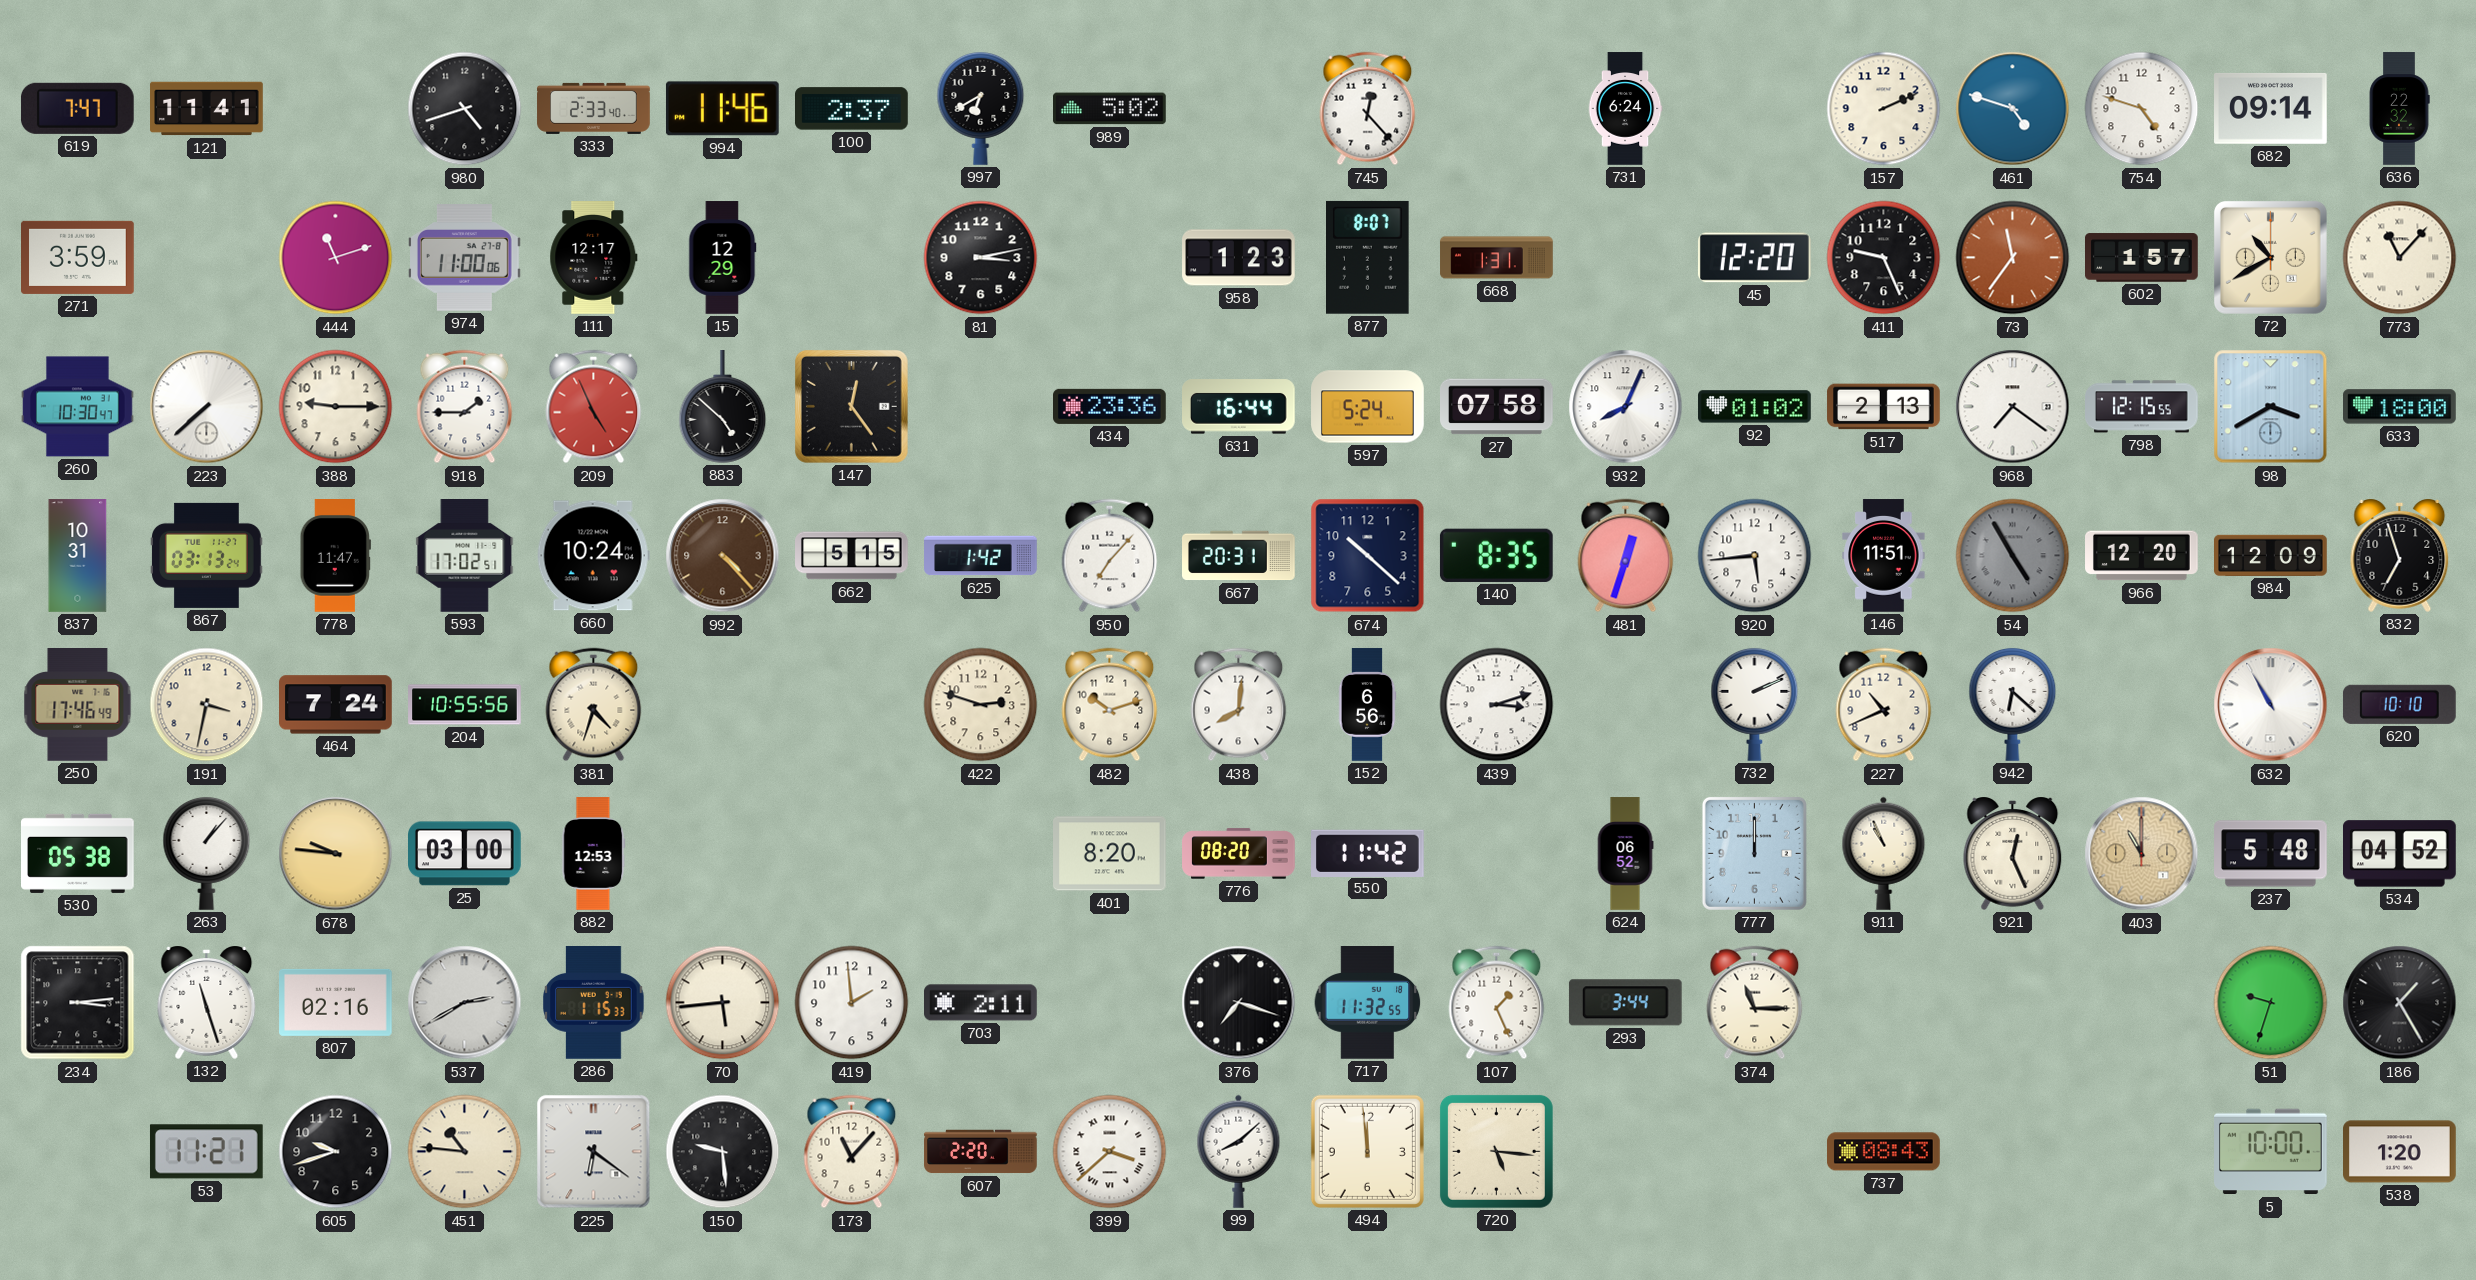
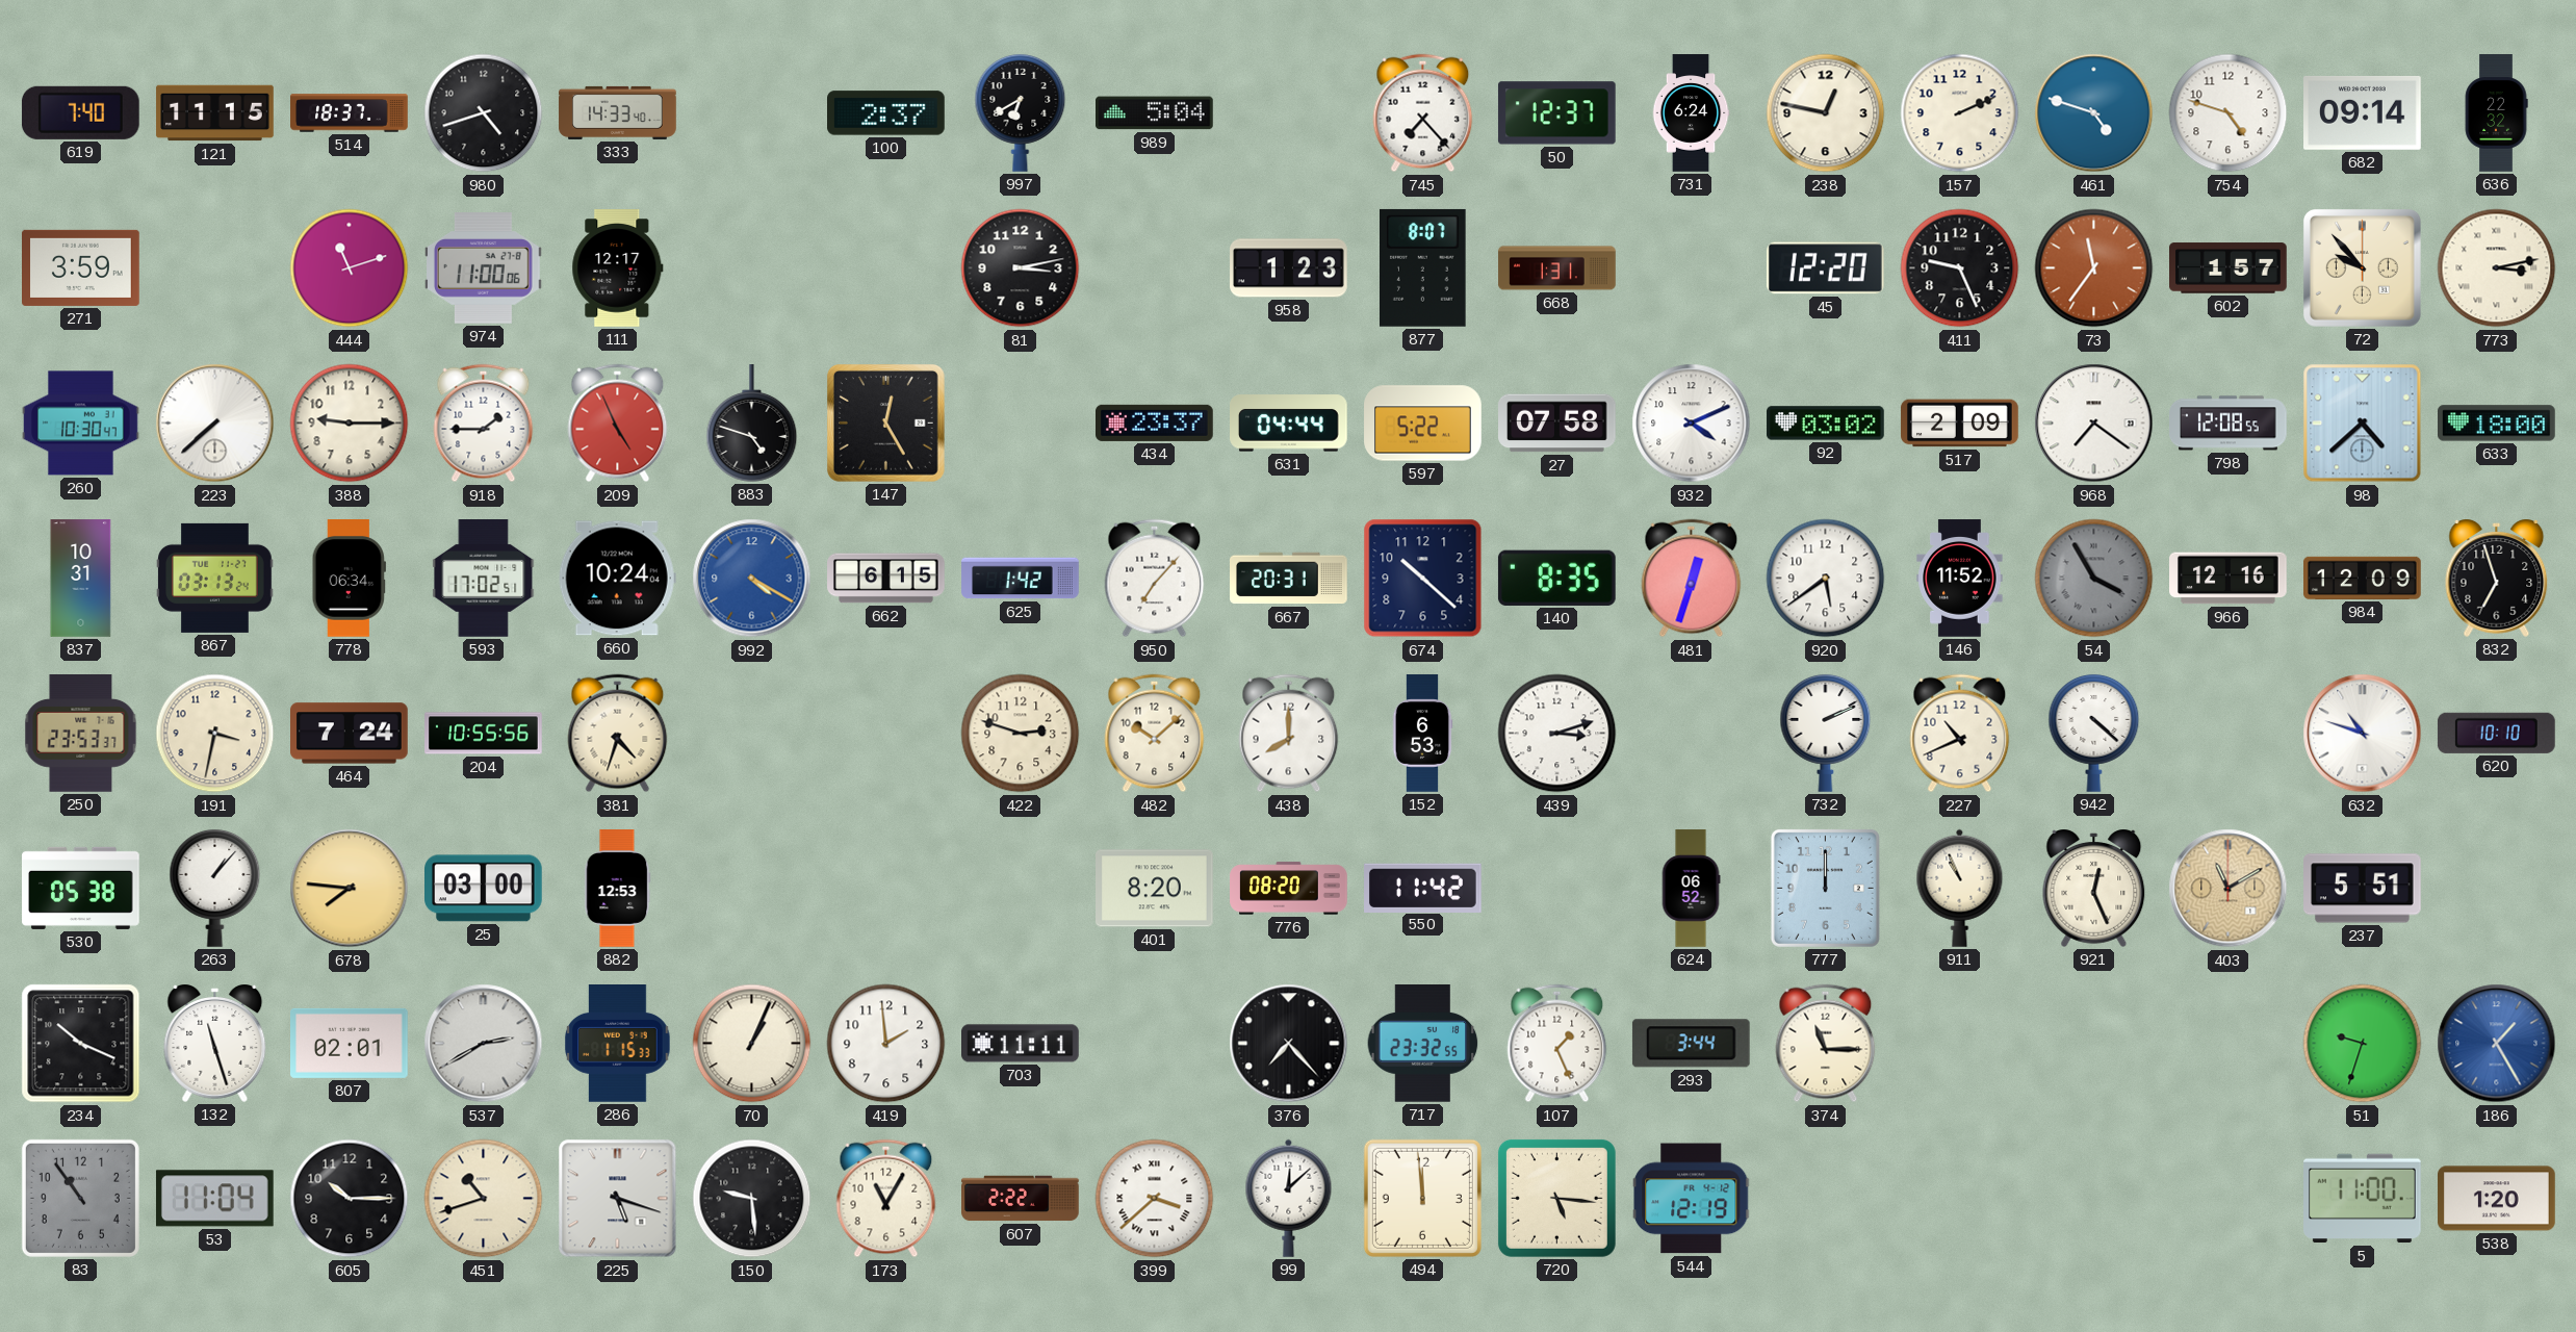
619: 7:47 -> 7:40
121: 11:41 -> 11:15
514: none -> 18:37
333: 2:33 -> 14:33
994: 11:46 -> none
989: 5:02 -> 5:04
745: 12:23 -> 7:23
50: none -> 12:37
238: none -> 12:47
15: 12:29 -> none
72: 10:40 -> 9:53
773: 11:07 -> 3:13
883: 4:52 -> 4:48
147: 12:24 -> 12:25
434: 23:36 -> 23:37
631: 16:44 -> 04:44
597: 5:24 -> 5:22
932: 8:04 -> 4:11
92: 01:02 -> 03:02
517: 2:13 -> 2:09
798: 12:15 -> 12:08
98: 3:40 -> 4:38
778: 11:47 -> 06:34
992: 4:23 -> 4:20
992 dial: brown -> blue
662: 5:15 -> 6:15
920: 5:44 -> 5:39
146: 11:51 -> 11:52
54: 4:55 -> 3:55
966: 12:20 -> 12:16
250: 17:46 -> 23:53
482: 10:12 -> 10:08
438: 8:01 -> 8:00
152: 6:56 -> 6:53
942: 6:22 -> 4:22
632: 10:55 -> 10:48
678: 9:46 -> 7:46
403: 11:00 -> 11:10
237: 5:48 -> 5:51
534: 04:52 -> none
234: 3:14 -> 10:19
807: 02:16 -> 02:01
70: 5:44 -> 1:04
703: 2:11 -> 11:11
376: 7:18 -> 7:23
717: 11:32 -> 23:32
186 dial: black -> blue
83: none -> 10:54
53: 11:21 -> 11:04
605: 9:42 -> 10:15
451: 10:46 -> 10:42
225: 6:21 -> 5:18
173: 11:07 -> 11:05
607: 2:20 -> 2:22
99: 8:08 -> 12:08
544: none -> 12:19
737: 08:43 -> none
5: 10:00 -> 11:00
